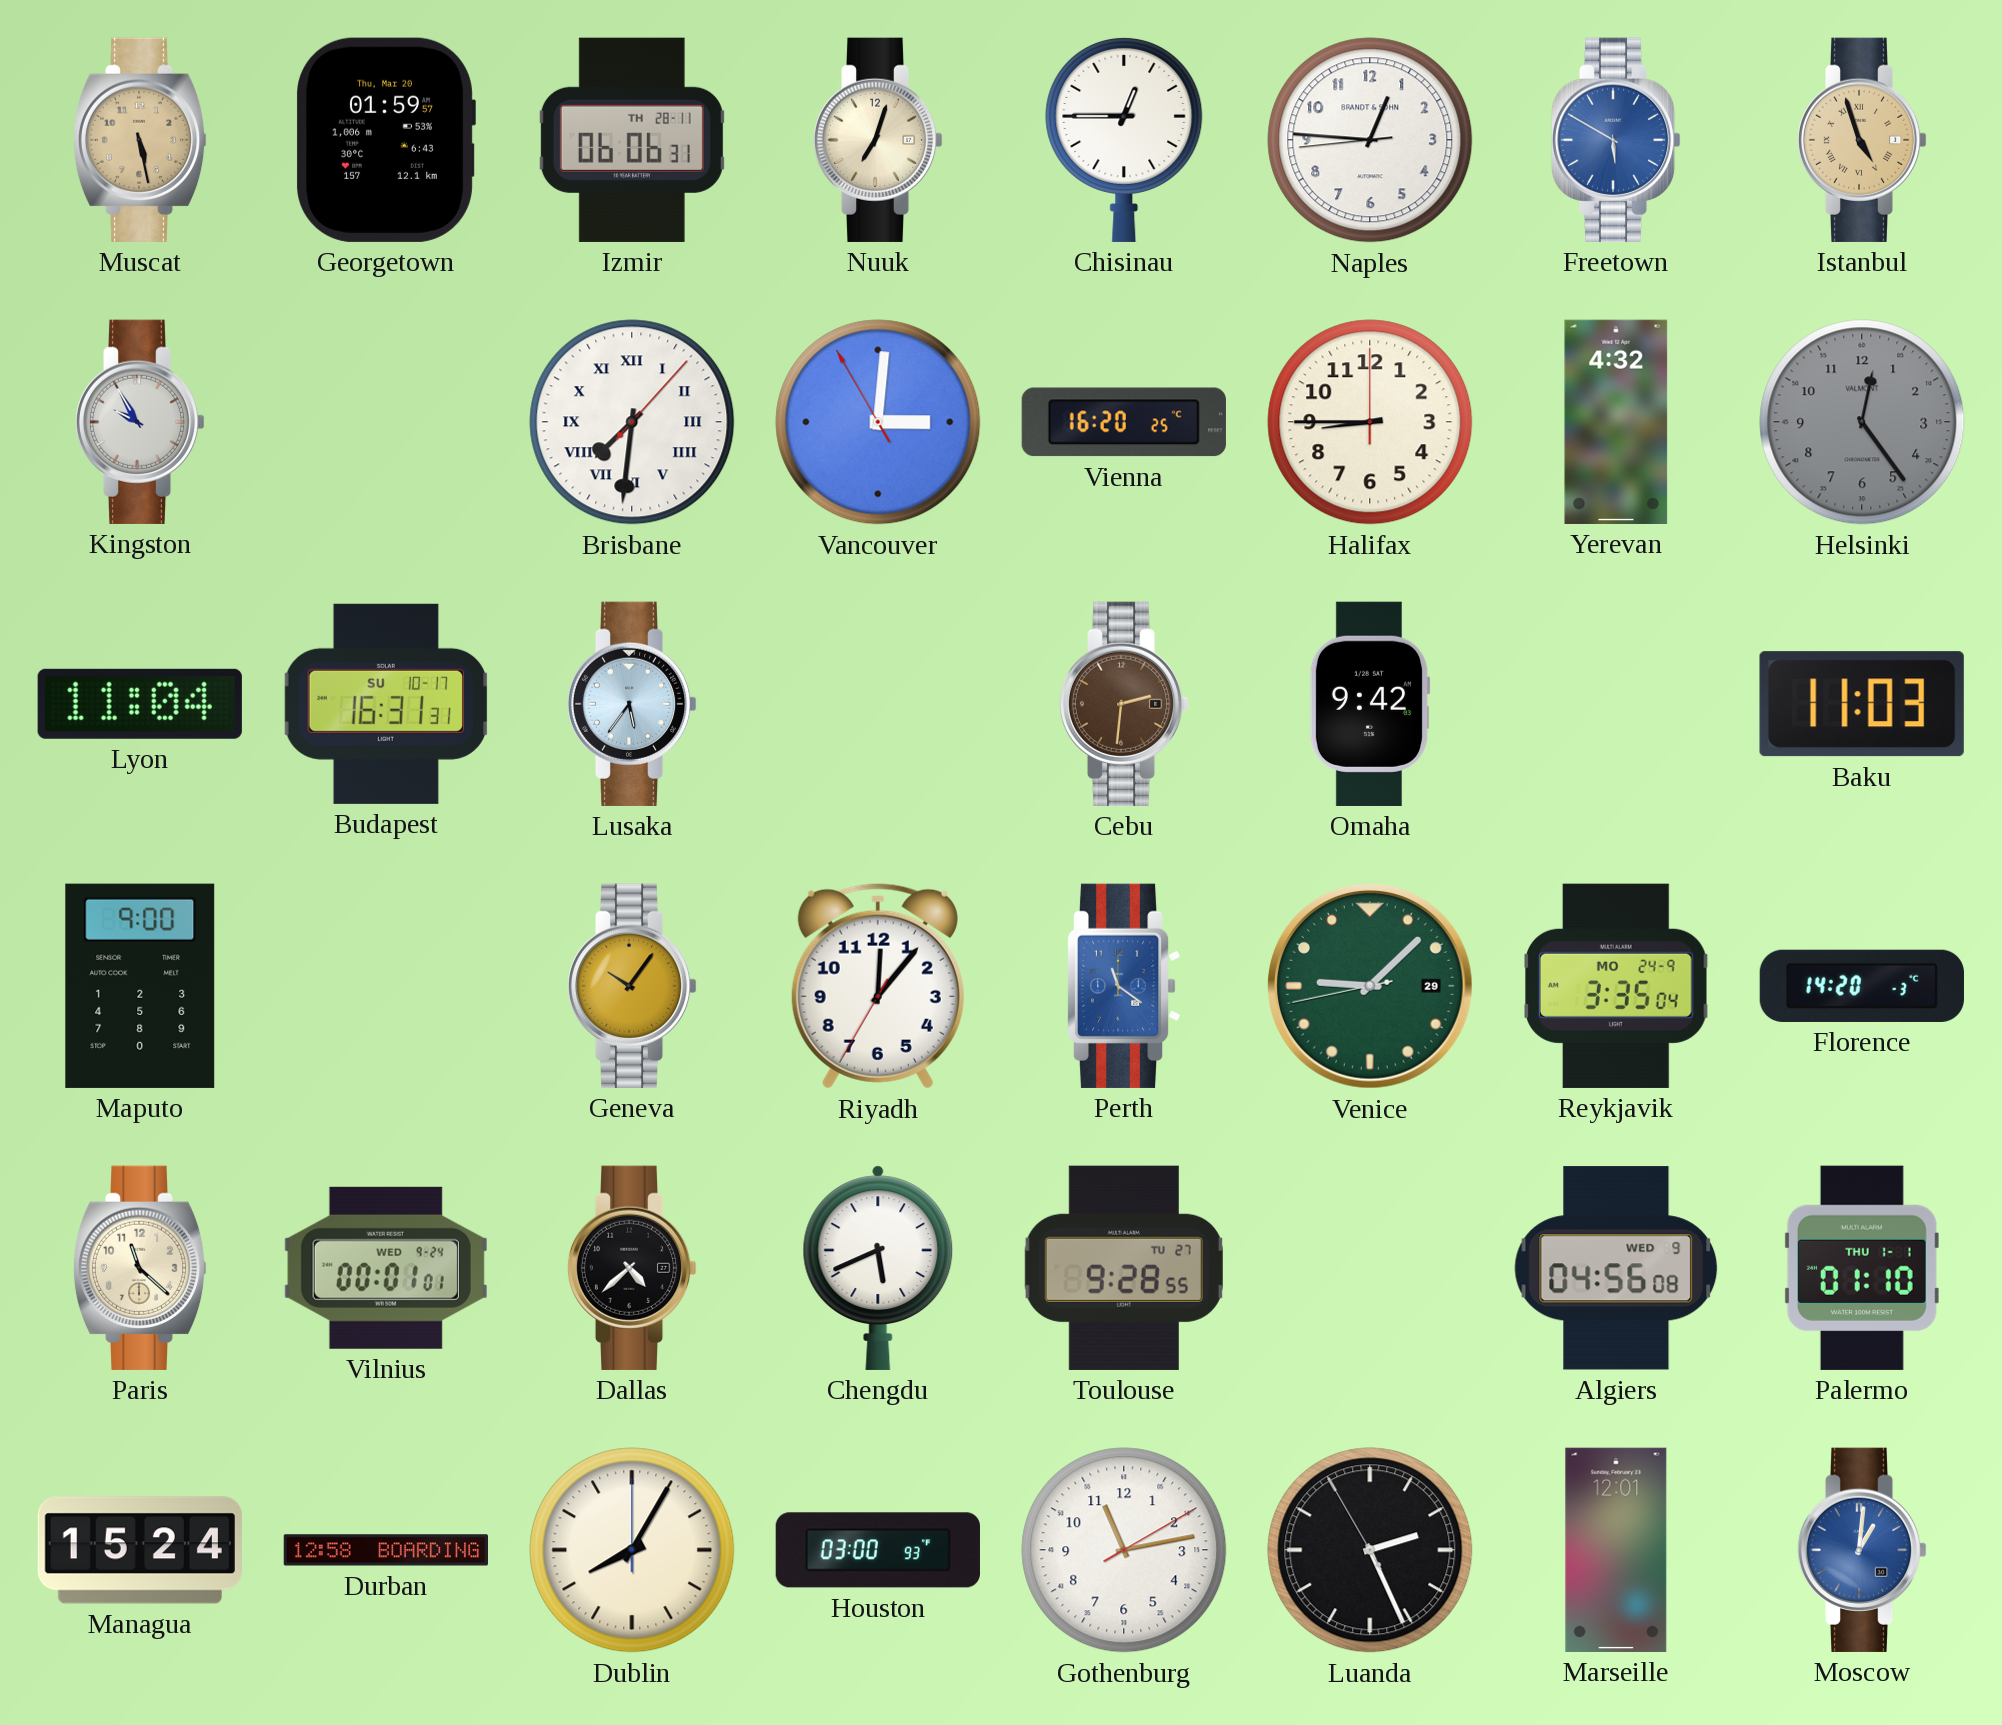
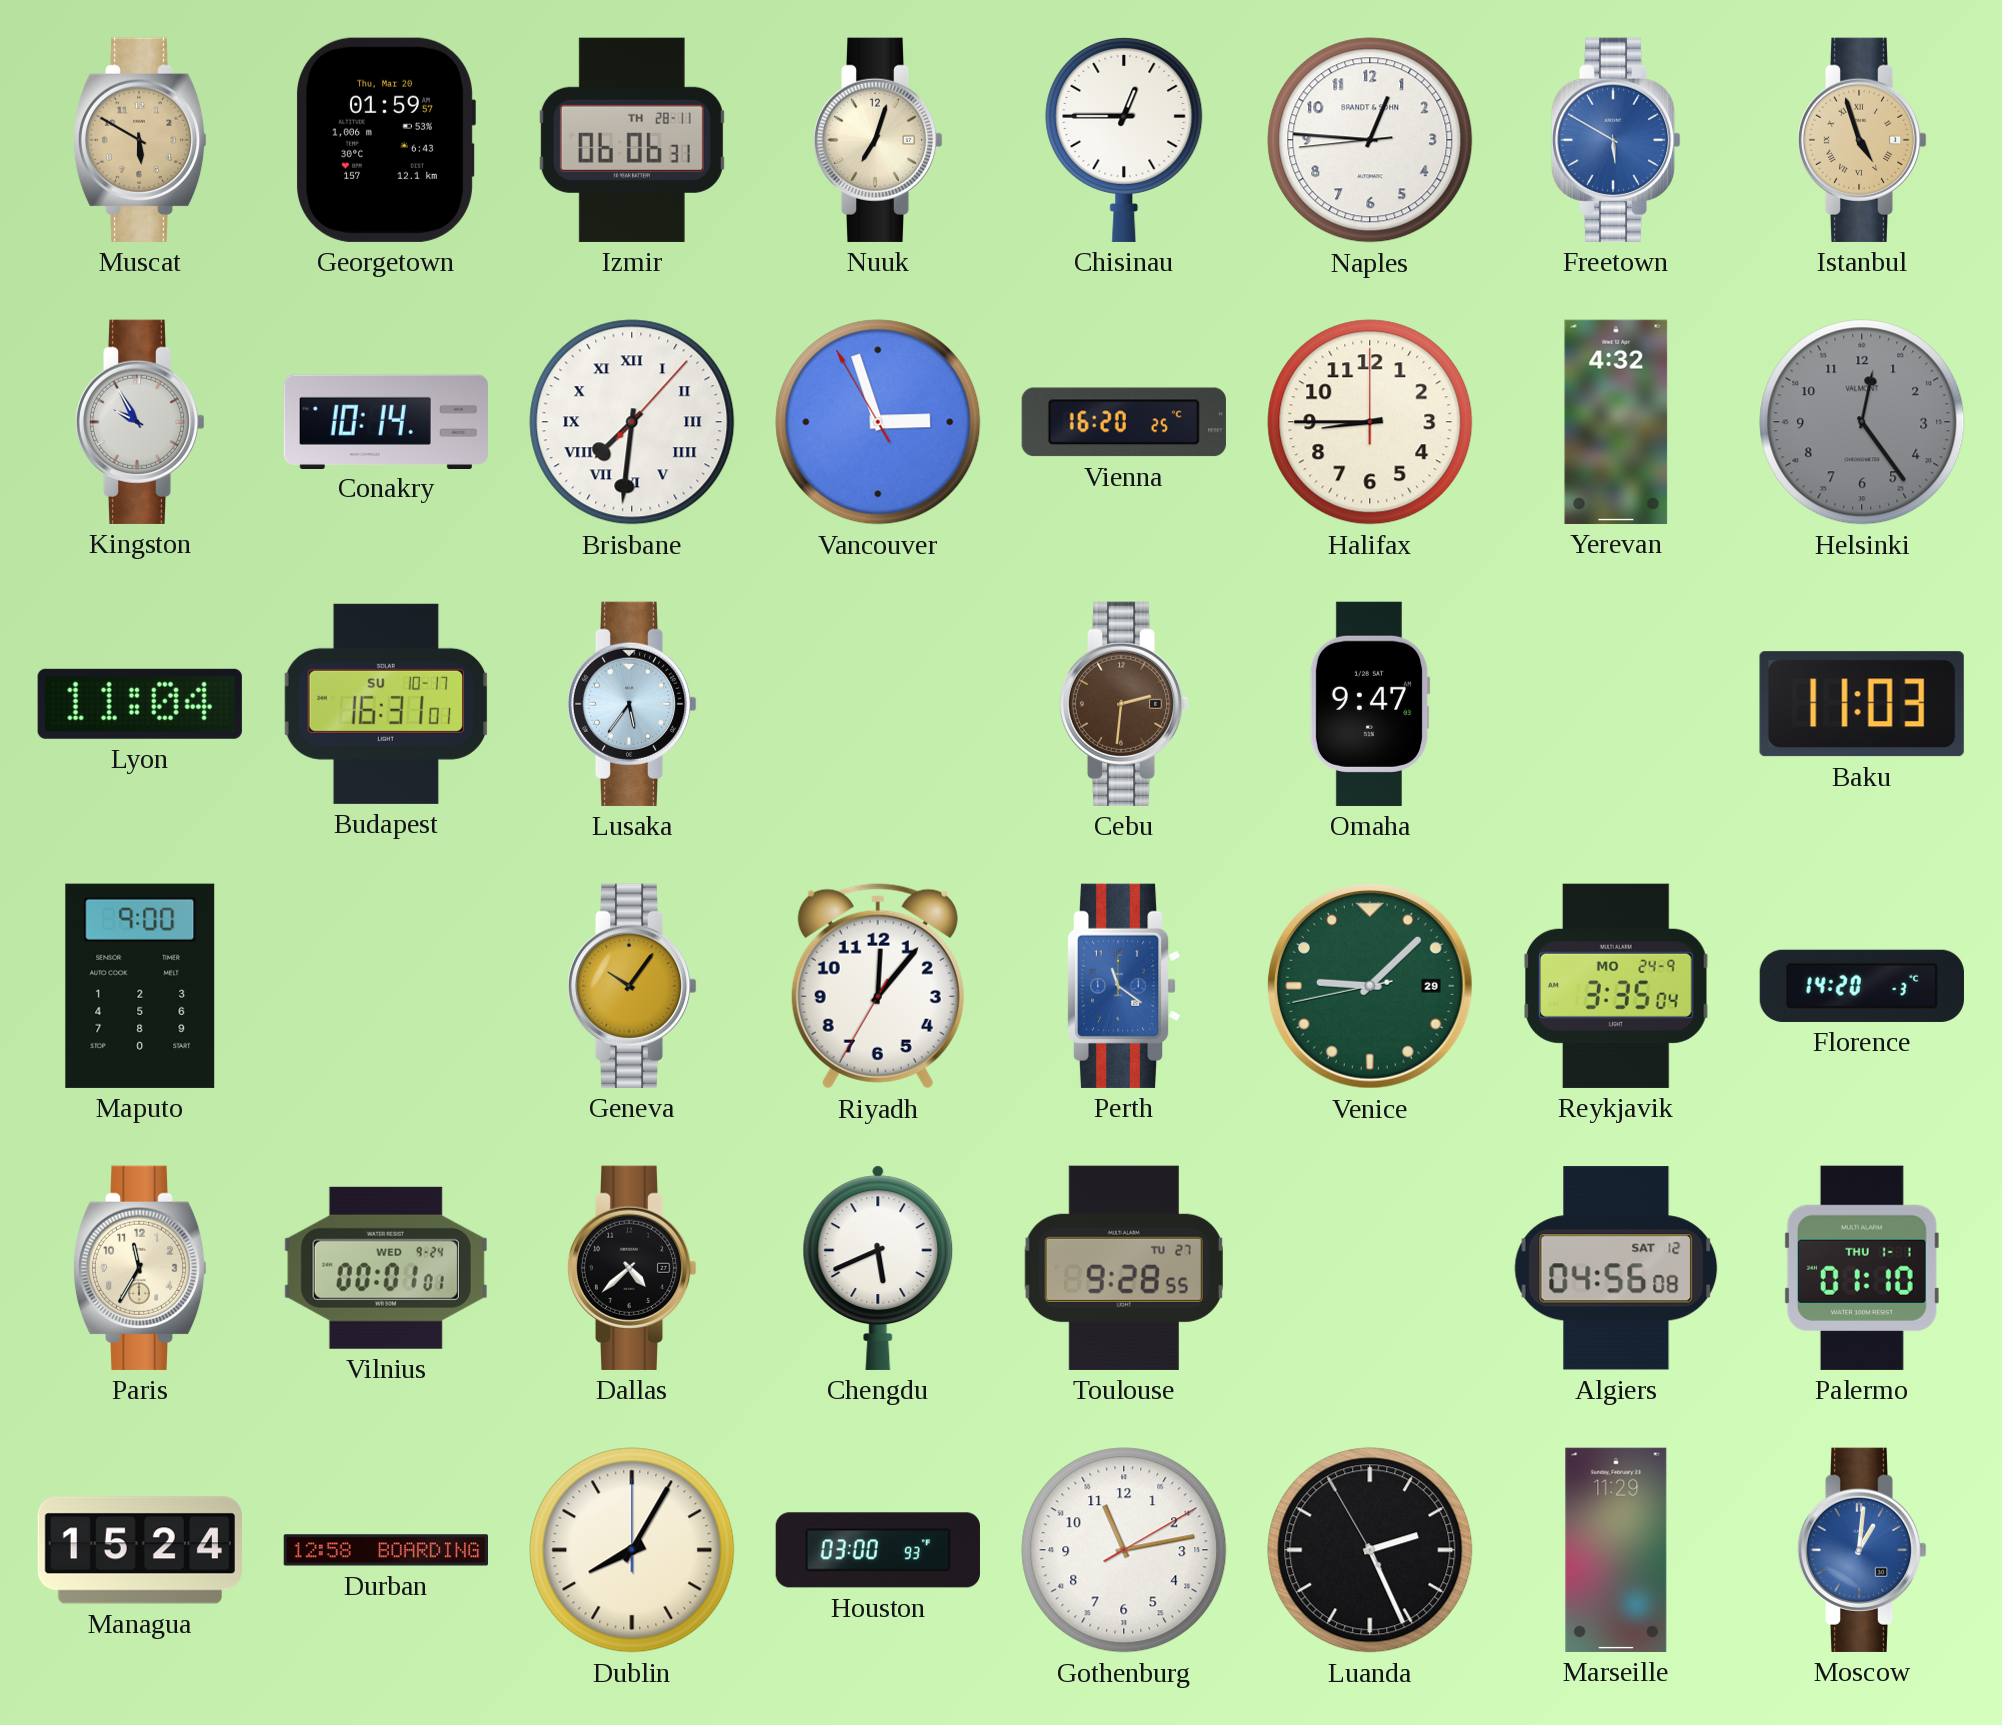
Muscat: 5:28 -> 5:50
Conakry: none -> 10:14
Vancouver: 3:00 -> 2:56
Budapest: 16:31:31 -> 16:31:01
Omaha: 9:42 -> 9:47
Paris: 11:22 -> 11:35
Algiers date: WED 9 -> SAT 12
Marseille: 12:01 -> 11:29
